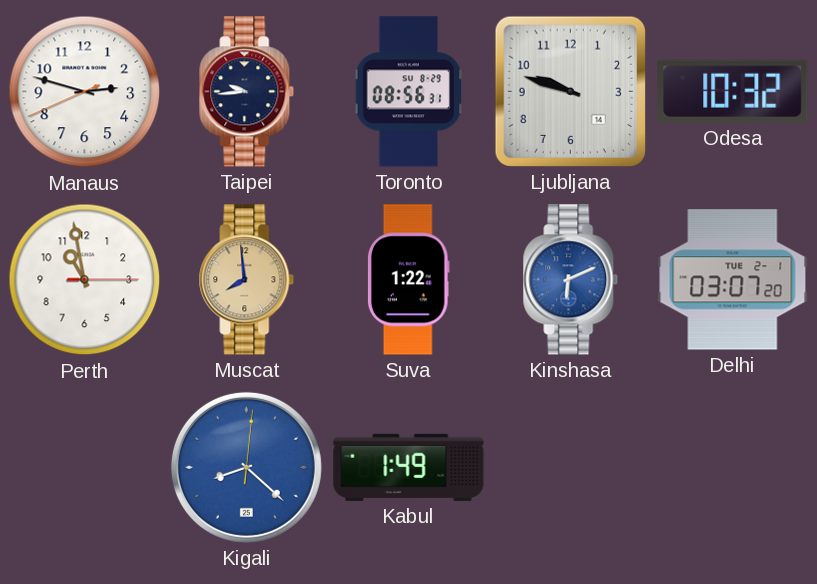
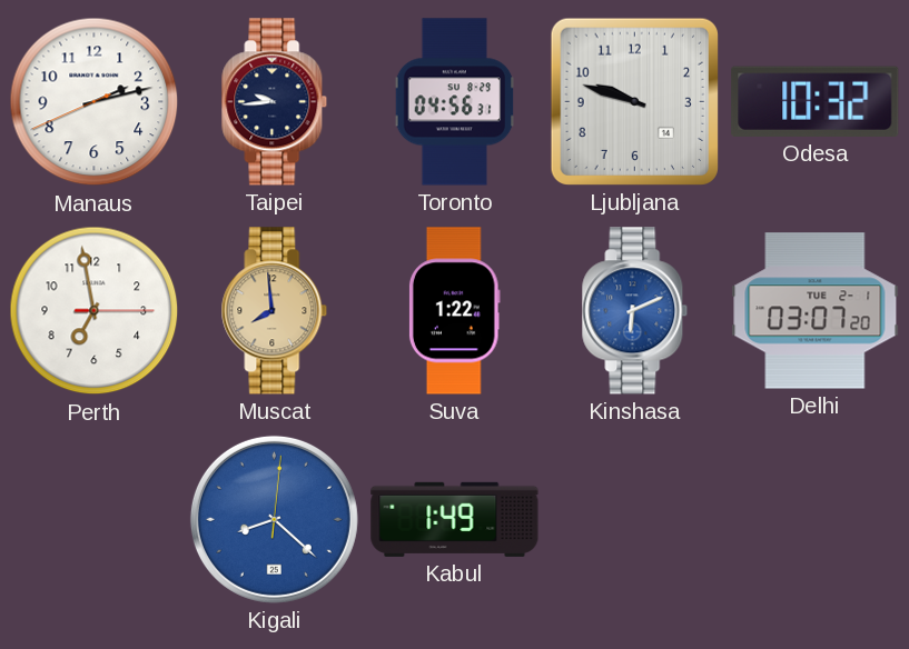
Manaus: 2:47 -> 2:12
Toronto: 08:56 -> 04:56
Perth: 10:58 -> 6:58
